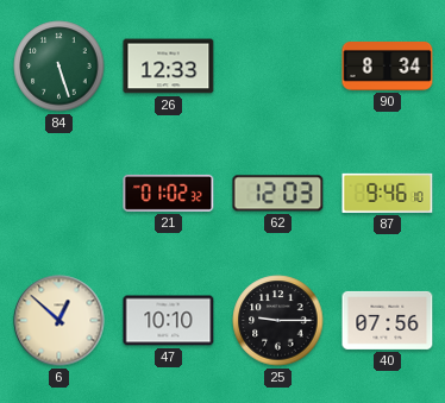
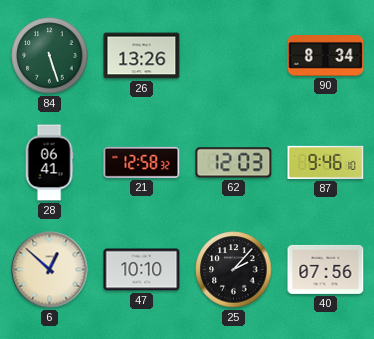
26: 12:33 -> 13:26
28: none -> 06:41
21: 01:02 -> 12:58
25: 9:15 -> 2:07
